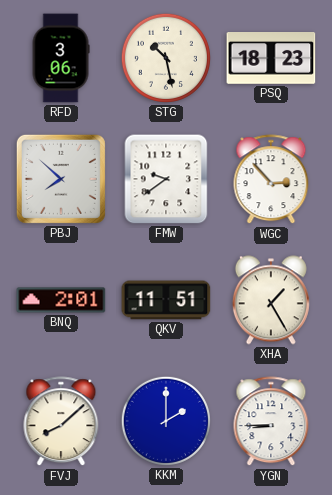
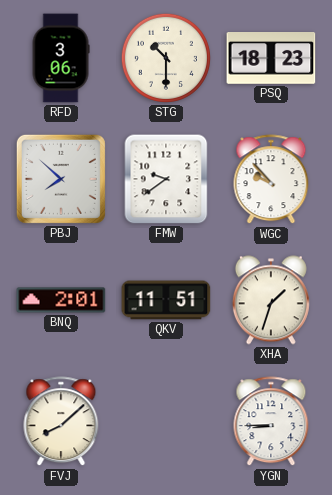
STG: 10:28 -> 10:30
WGC: 2:53 -> 9:53
XHA: 1:25 -> 1:33
KKM: 2:00 -> none
